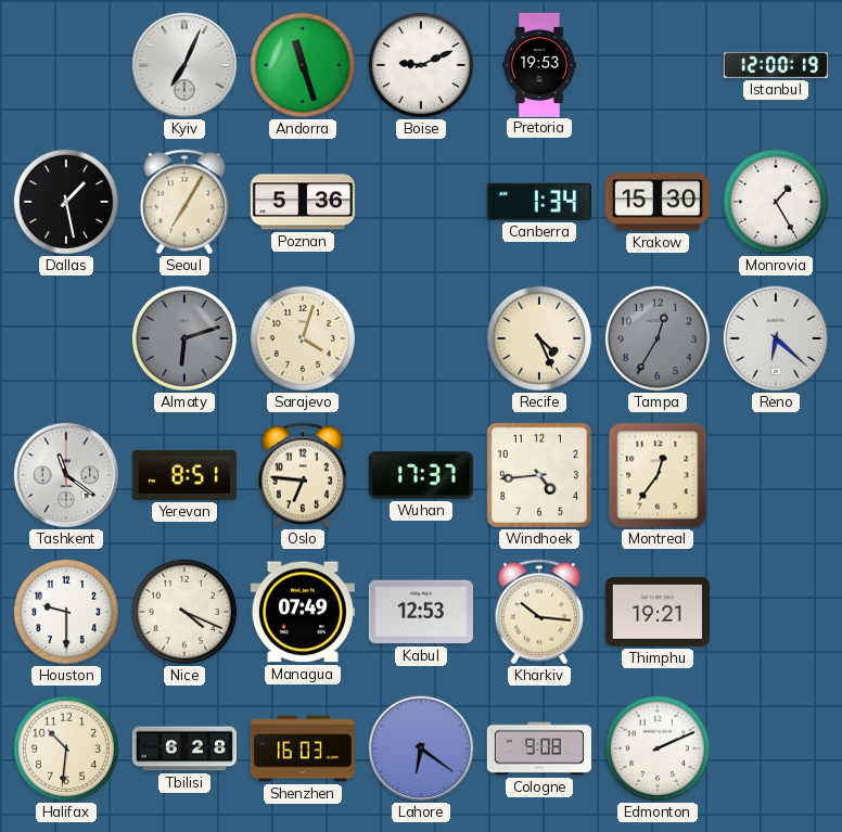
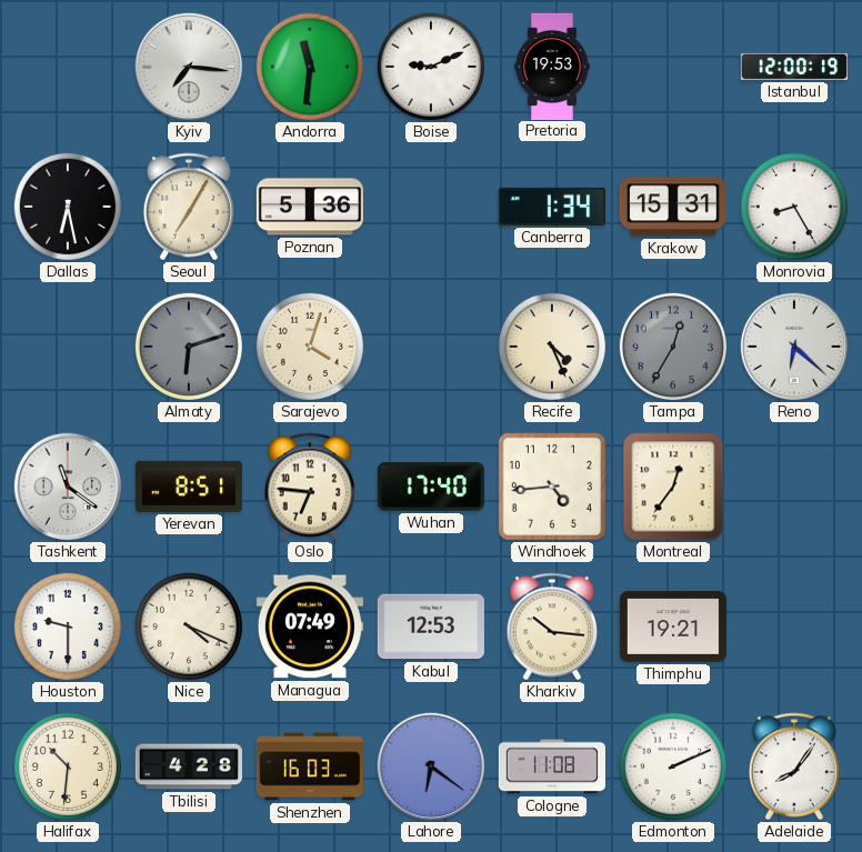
Kyiv: 7:04 -> 7:16
Andorra: 11:27 -> 11:31
Dallas: 1:28 -> 6:28
Krakow: 15:30 -> 15:31
Monrovia: 1:25 -> 8:25
Wuhan: 17:37 -> 17:40
Tbilisi: 6:28 -> 4:28
Cologne: 9:08 -> 11:08
Adelaide: none -> 8:06
